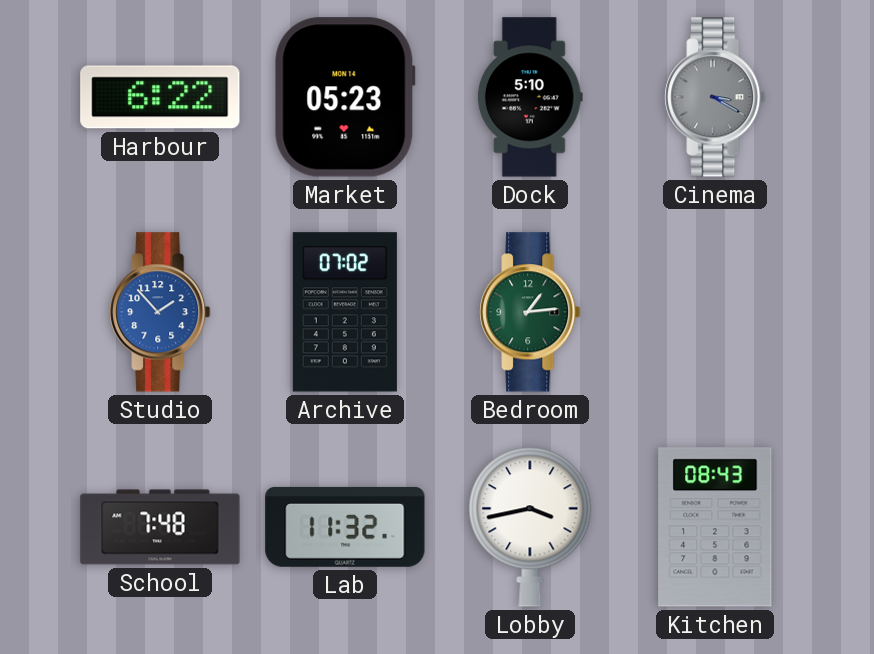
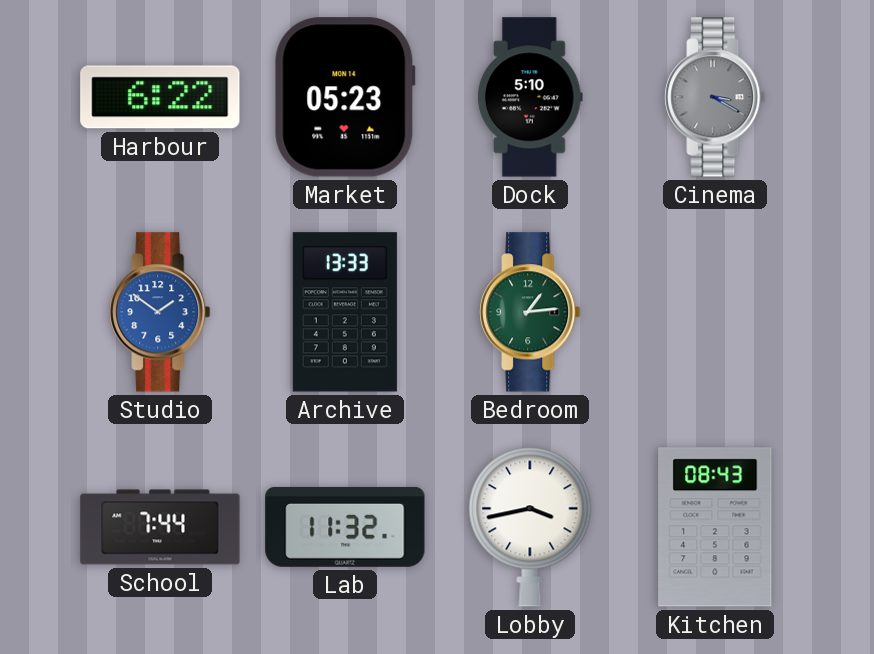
Studio: 1:53 -> 1:51
Archive: 07:02 -> 13:33
School: 7:48 -> 7:44
